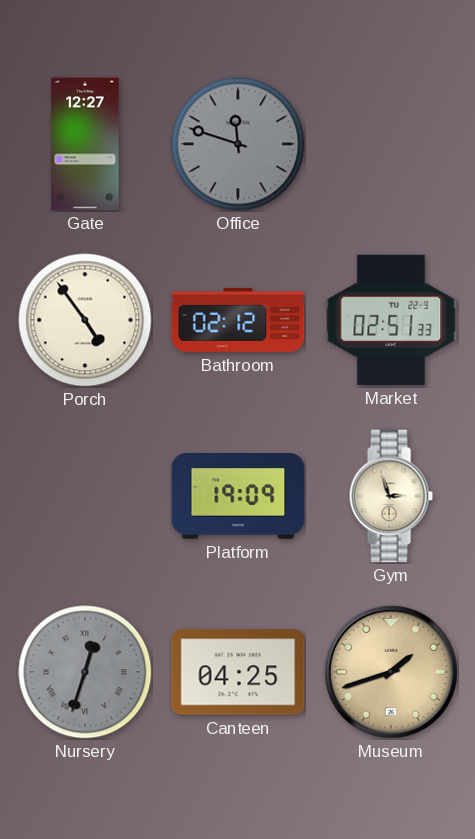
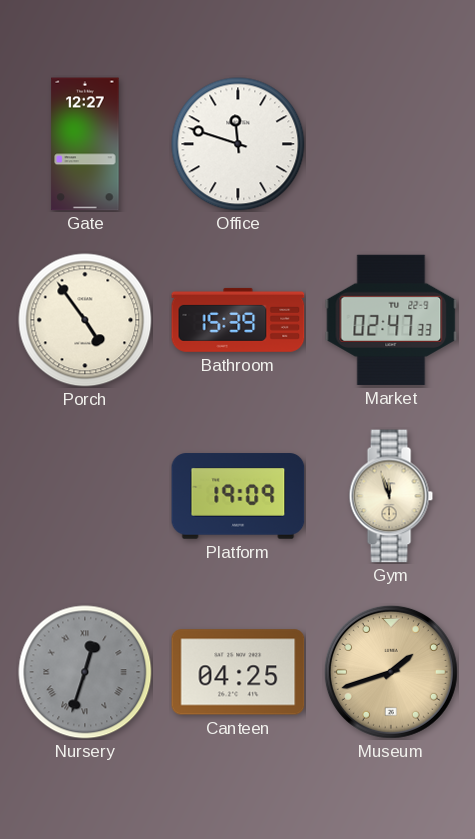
Office dial: grey -> white
Bathroom: 02:12 -> 15:39
Market: 02:51 -> 02:47
Gym: 2:57 -> 11:57
